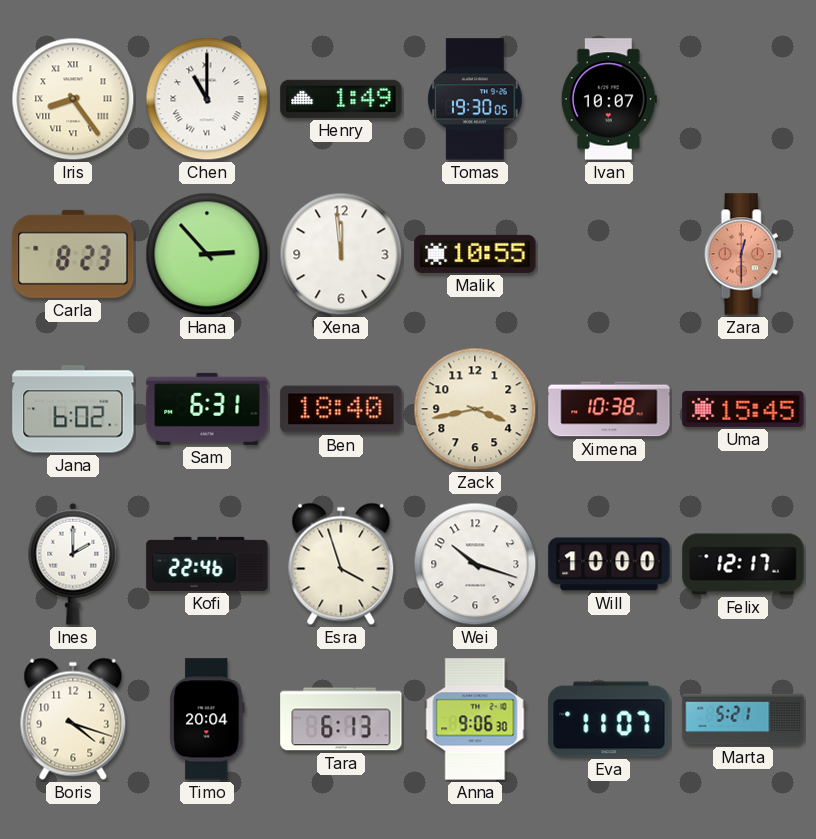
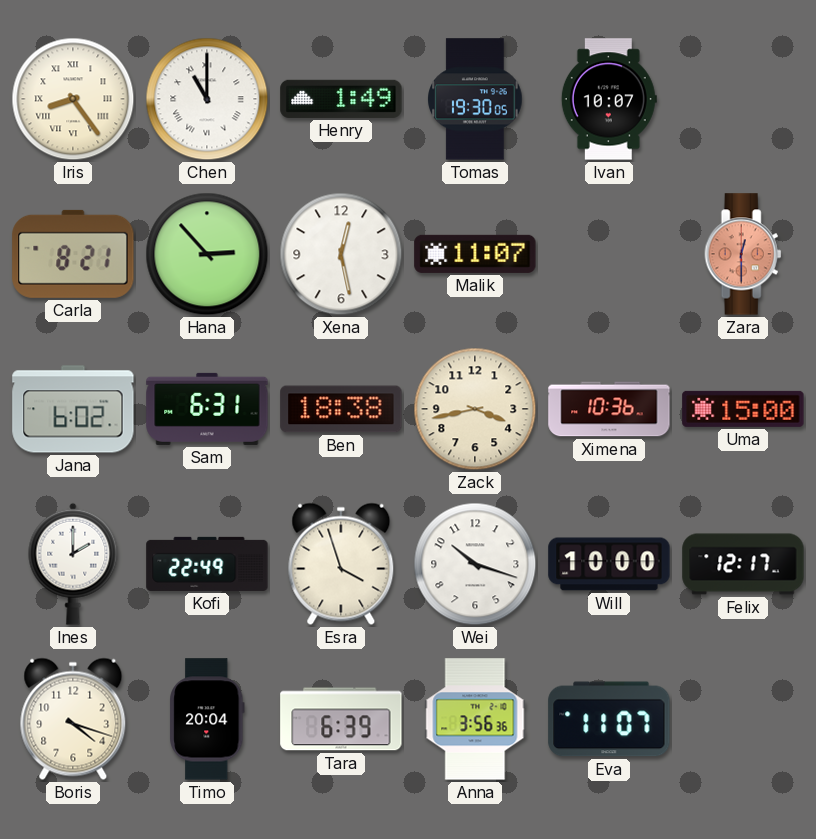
Carla: 8:23 -> 8:21
Xena: 11:59 -> 12:28
Malik: 10:55 -> 11:07
Ben: 18:40 -> 18:38
Ximena: 10:38 -> 10:36
Uma: 15:45 -> 15:00
Kofi: 22:46 -> 22:49
Tara: 6:13 -> 6:39
Anna: 9:06 -> 3:56
Marta: 5:21 -> none
